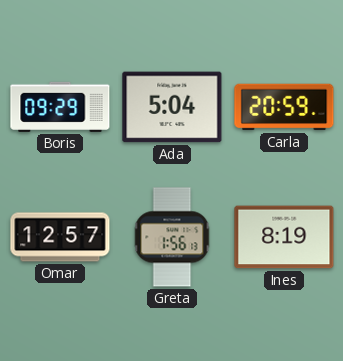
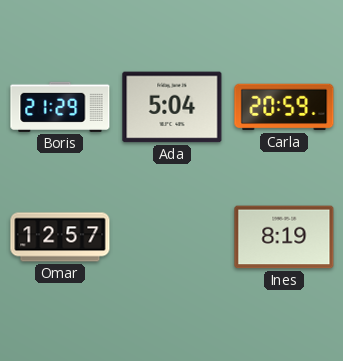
Boris: 09:29 -> 21:29
Greta: 1:56 -> none
